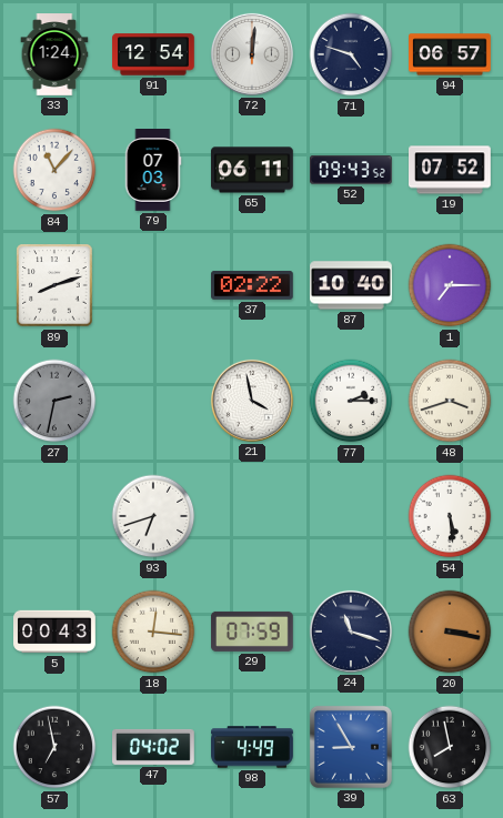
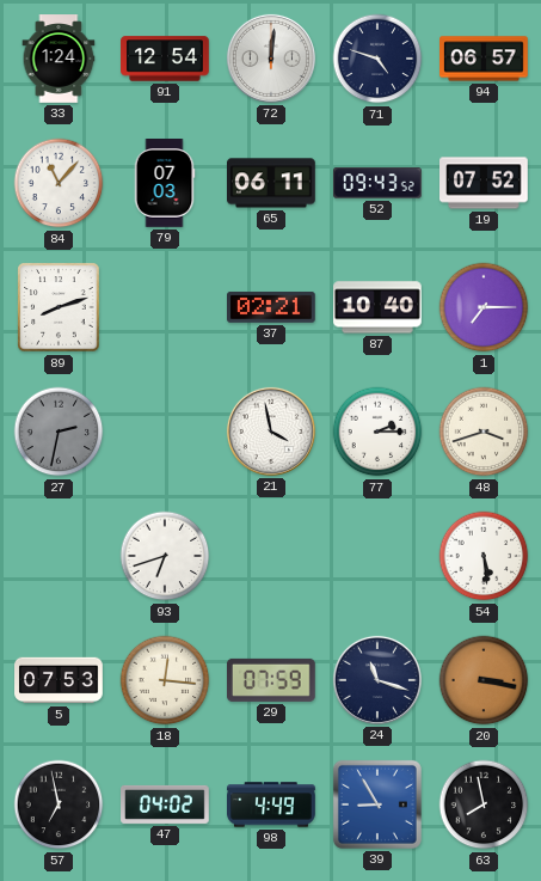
37: 02:22 -> 02:21
5: 00:43 -> 07:53
